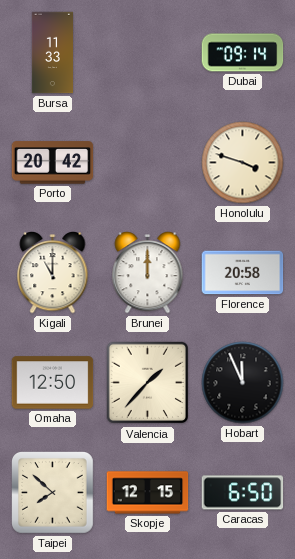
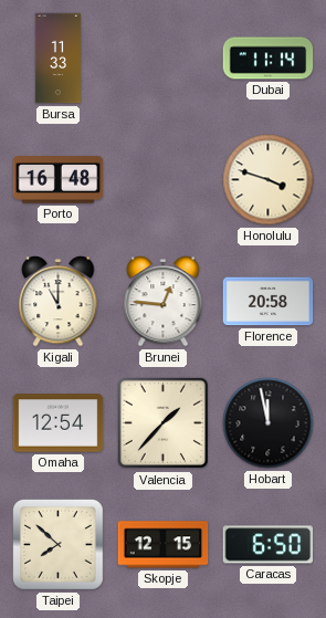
Dubai: 09:14 -> 11:14
Porto: 20:42 -> 16:48
Brunei: 12:00 -> 12:46
Omaha: 12:50 -> 12:54
Hobart: 11:56 -> 11:58
